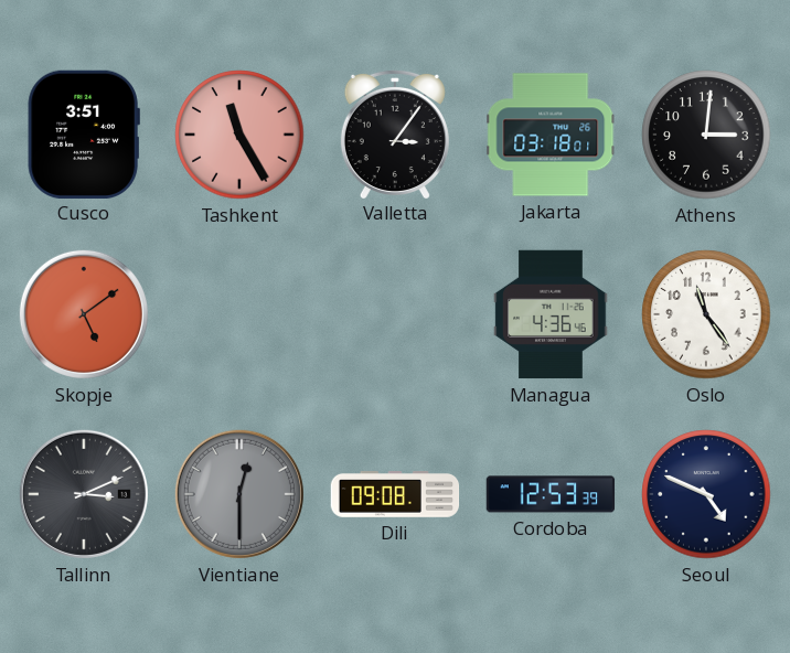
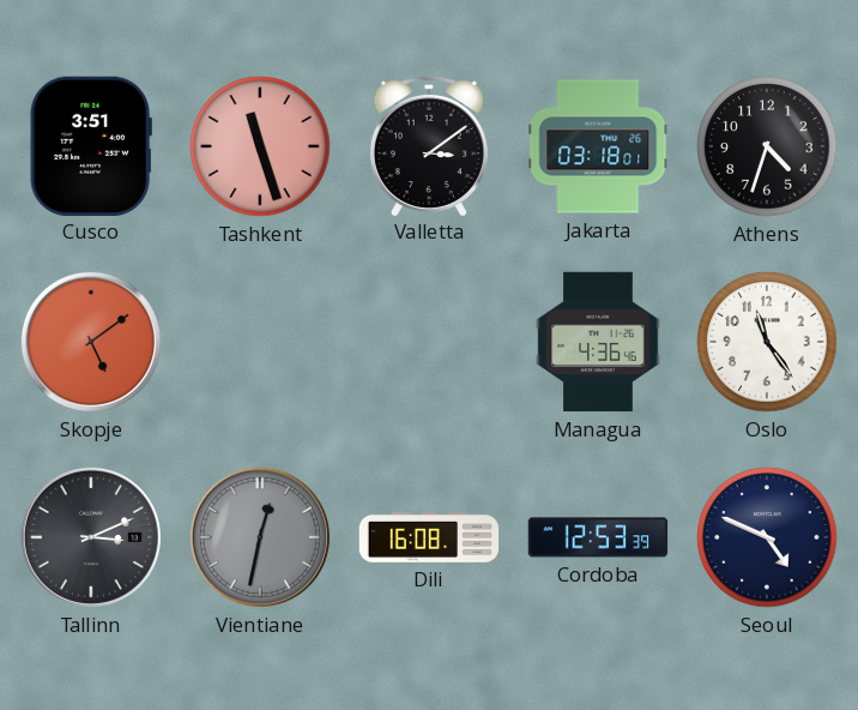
Tashkent: 11:25 -> 11:27
Valletta: 3:06 -> 3:09
Athens: 3:01 -> 4:33
Vientiane: 12:30 -> 12:32
Dili: 09:08 -> 16:08
